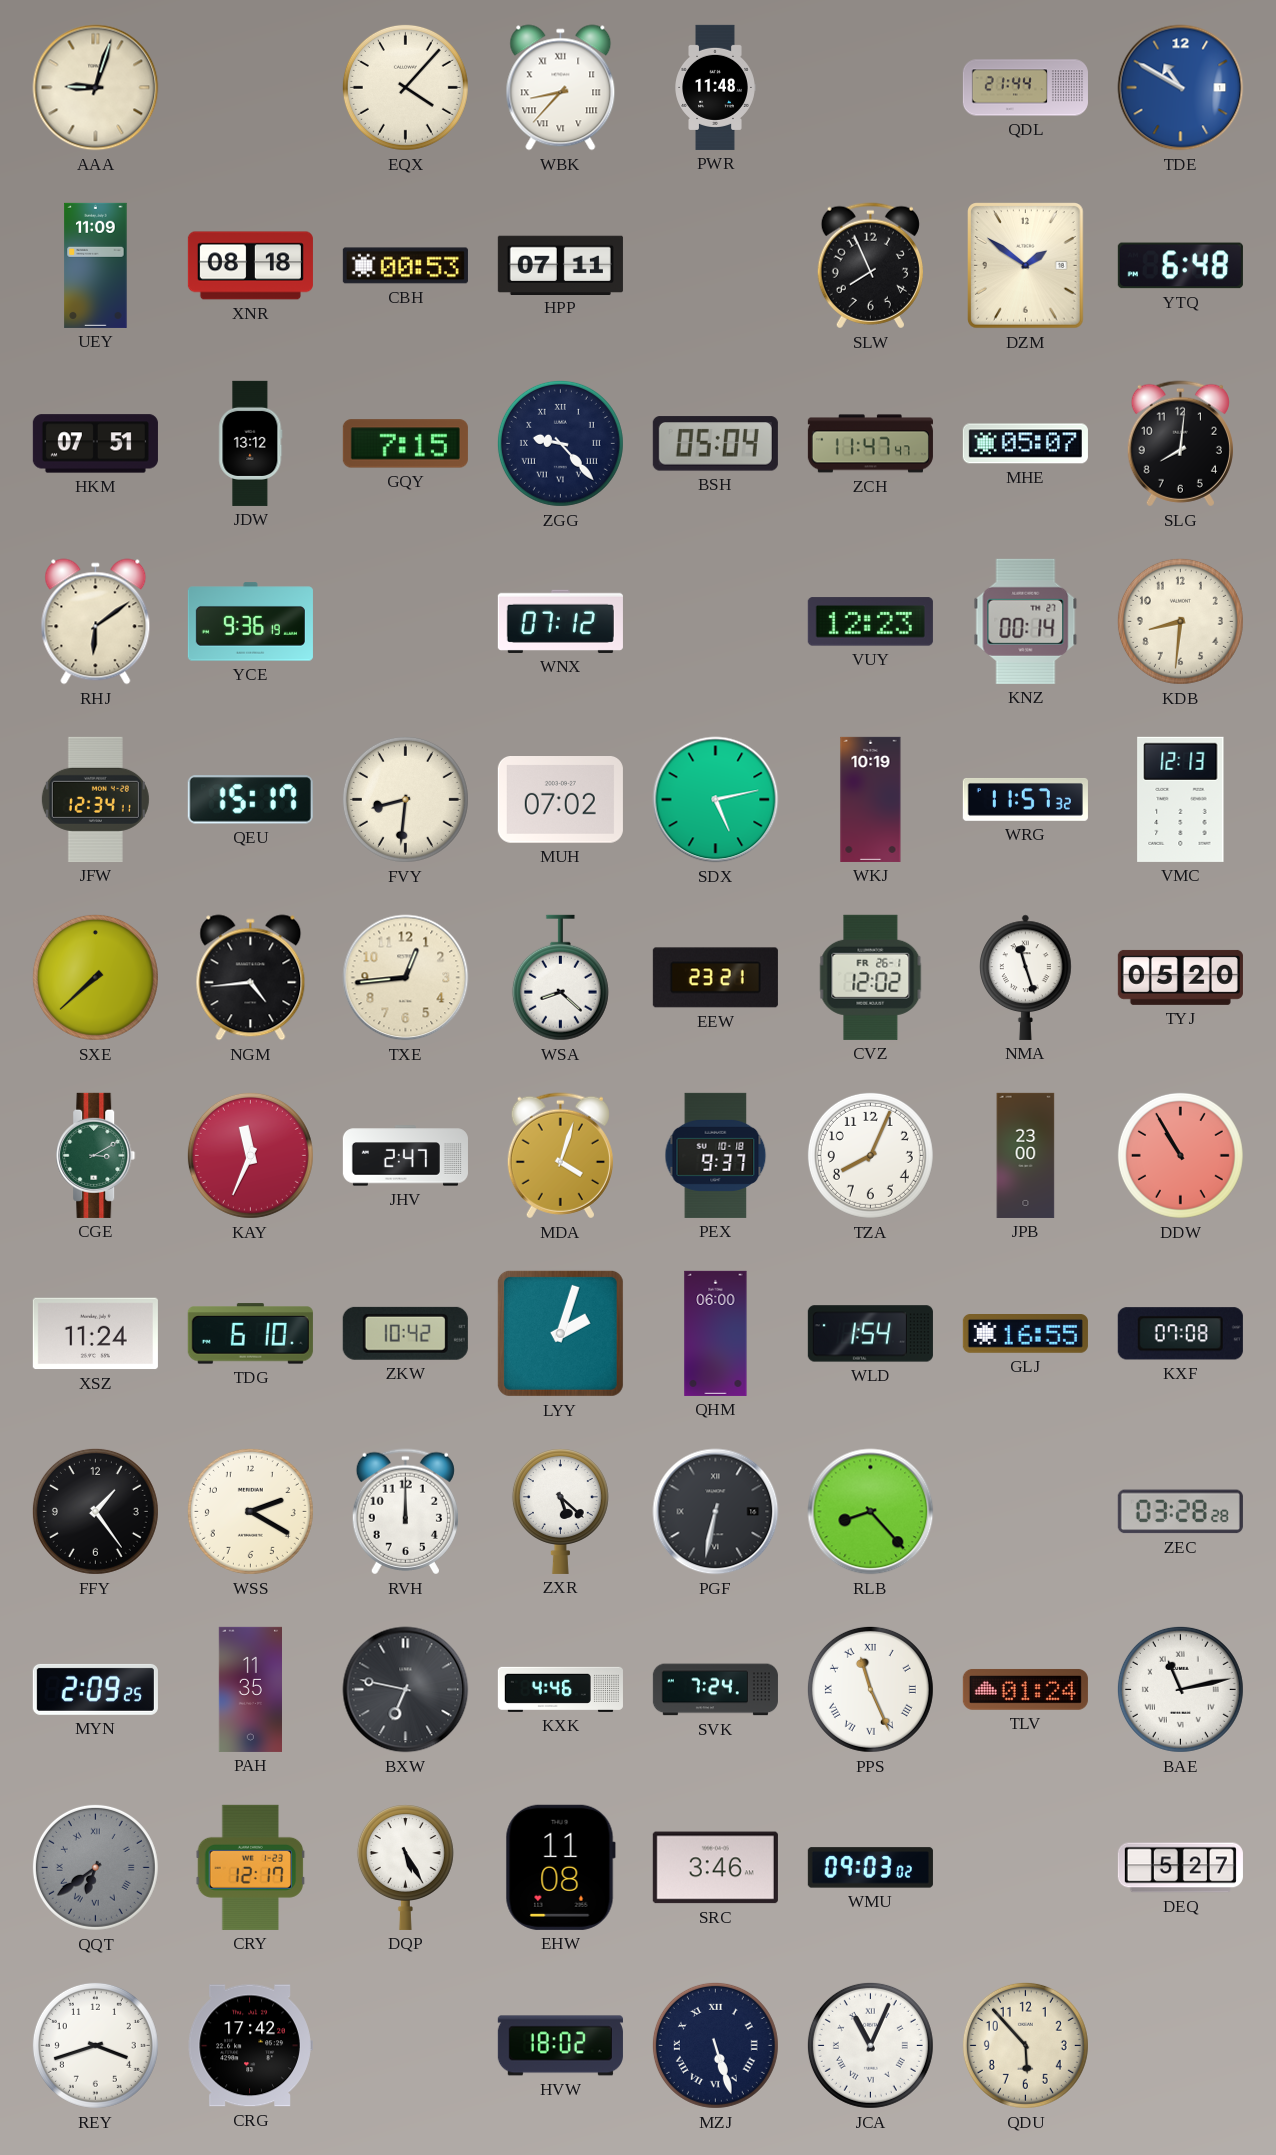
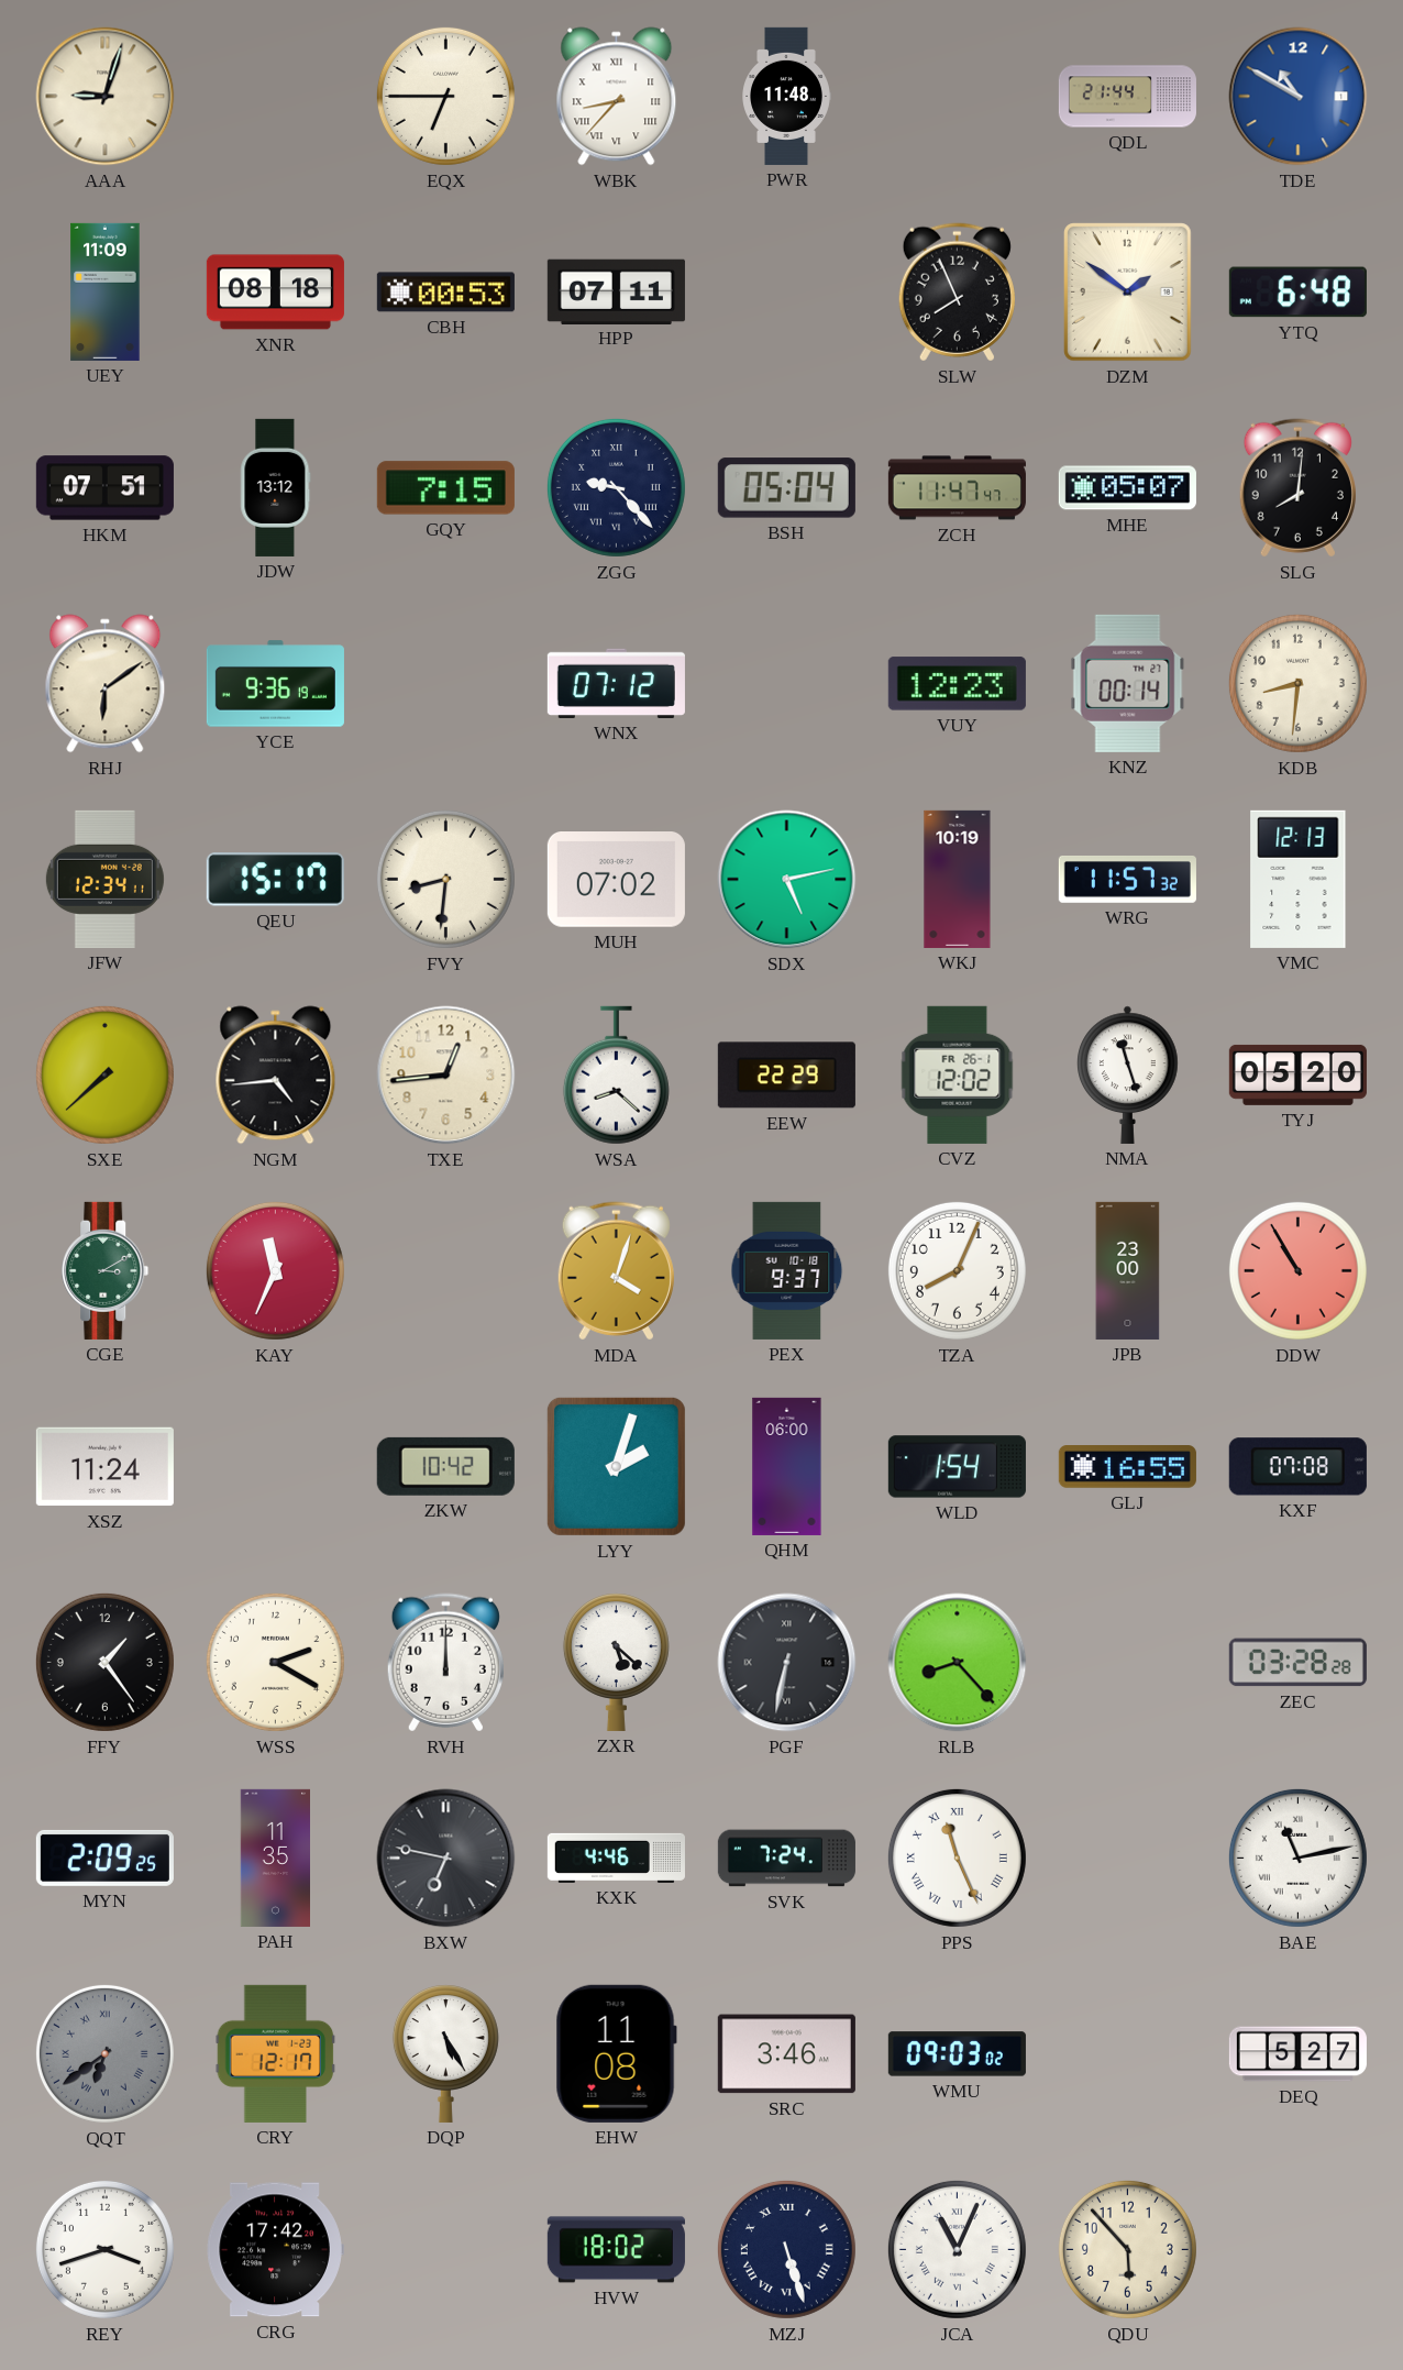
EQX: 4:07 -> 6:45
EEW: 23:21 -> 22:29
JHV: 2:47 -> none
TDG: 6:10 -> none
TLV: 01:24 -> none
